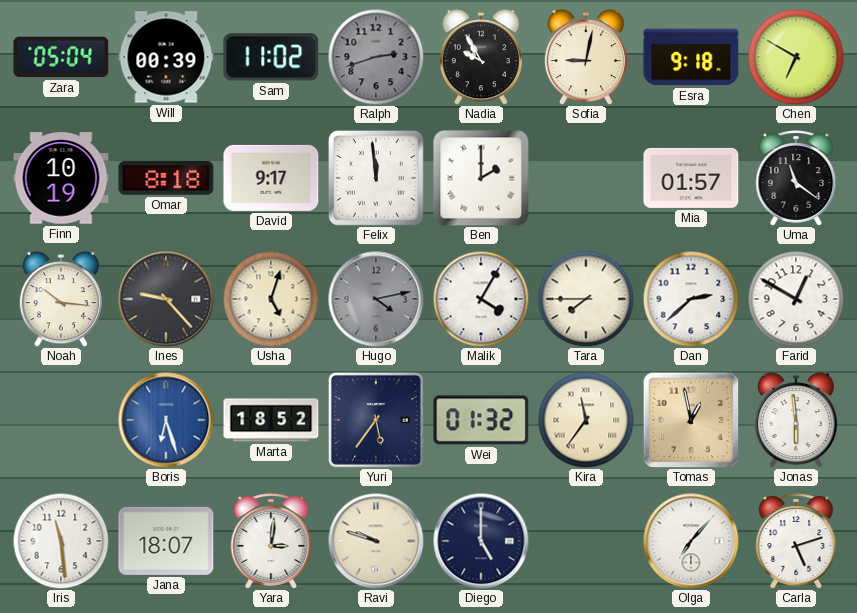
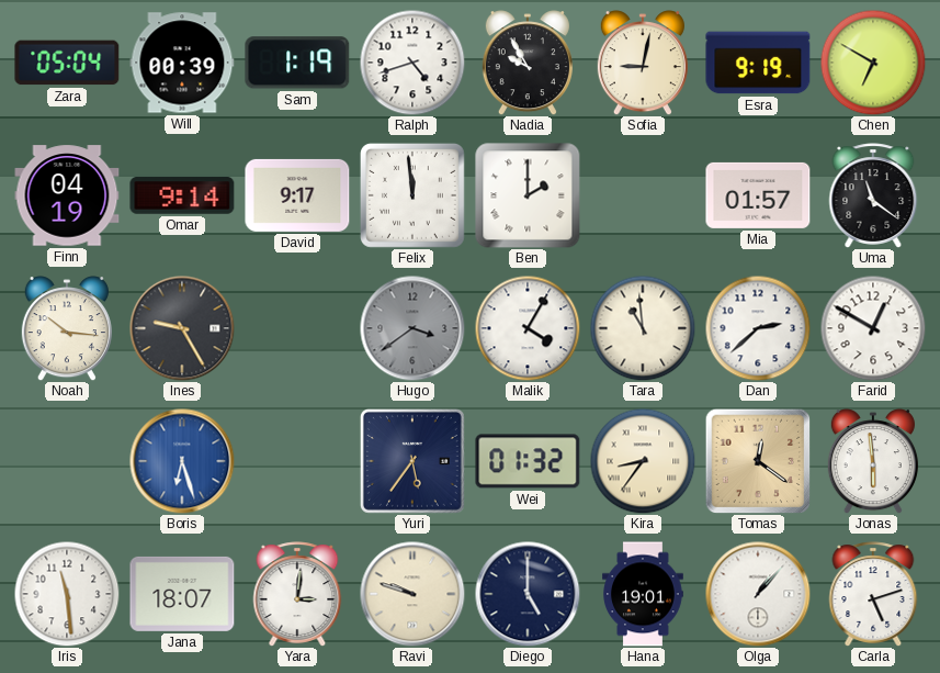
Sam: 11:02 -> 1:19
Ralph: 2:42 -> 4:42
Ralph dial: grey -> white
Esra: 9:18 -> 9:19
Finn: 10:19 -> 04:19
Omar: 8:18 -> 9:14
Ines: 9:23 -> 9:25
Usha: 5:03 -> none
Hugo: 4:13 -> 3:39
Tara: 7:45 -> 10:59
Marta: 18:52 -> none
Kira: 11:36 -> 8:36
Tomas: 12:58 -> 12:21
Hana: none -> 19:01
Olga: 7:07 -> 1:07
